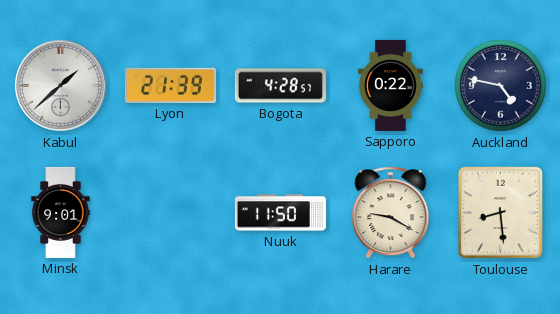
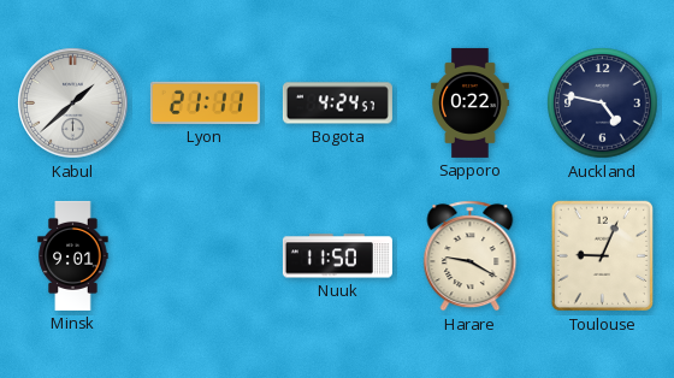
Lyon: 21:39 -> 21:11
Bogota: 4:28 -> 4:24
Toulouse: 8:29 -> 9:04
